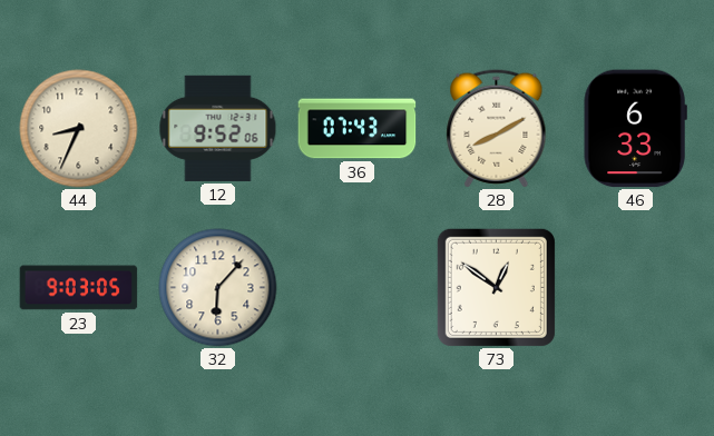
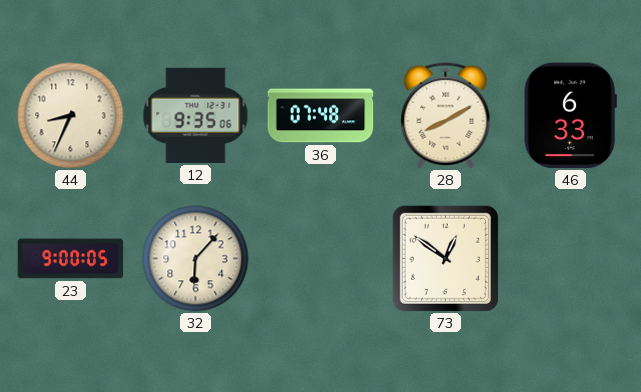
12: 9:52 -> 9:35
36: 07:43 -> 07:48
23: 9:03 -> 9:00
